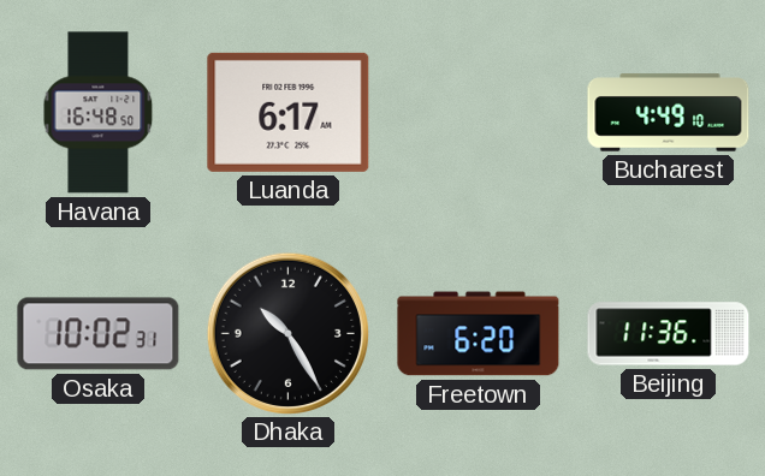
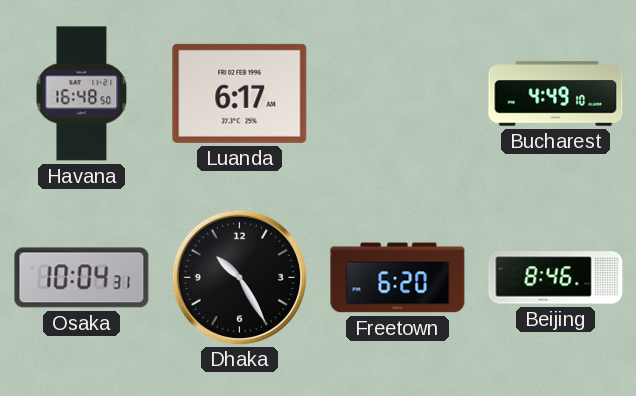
Osaka: 10:02 -> 10:04
Beijing: 11:36 -> 8:46
